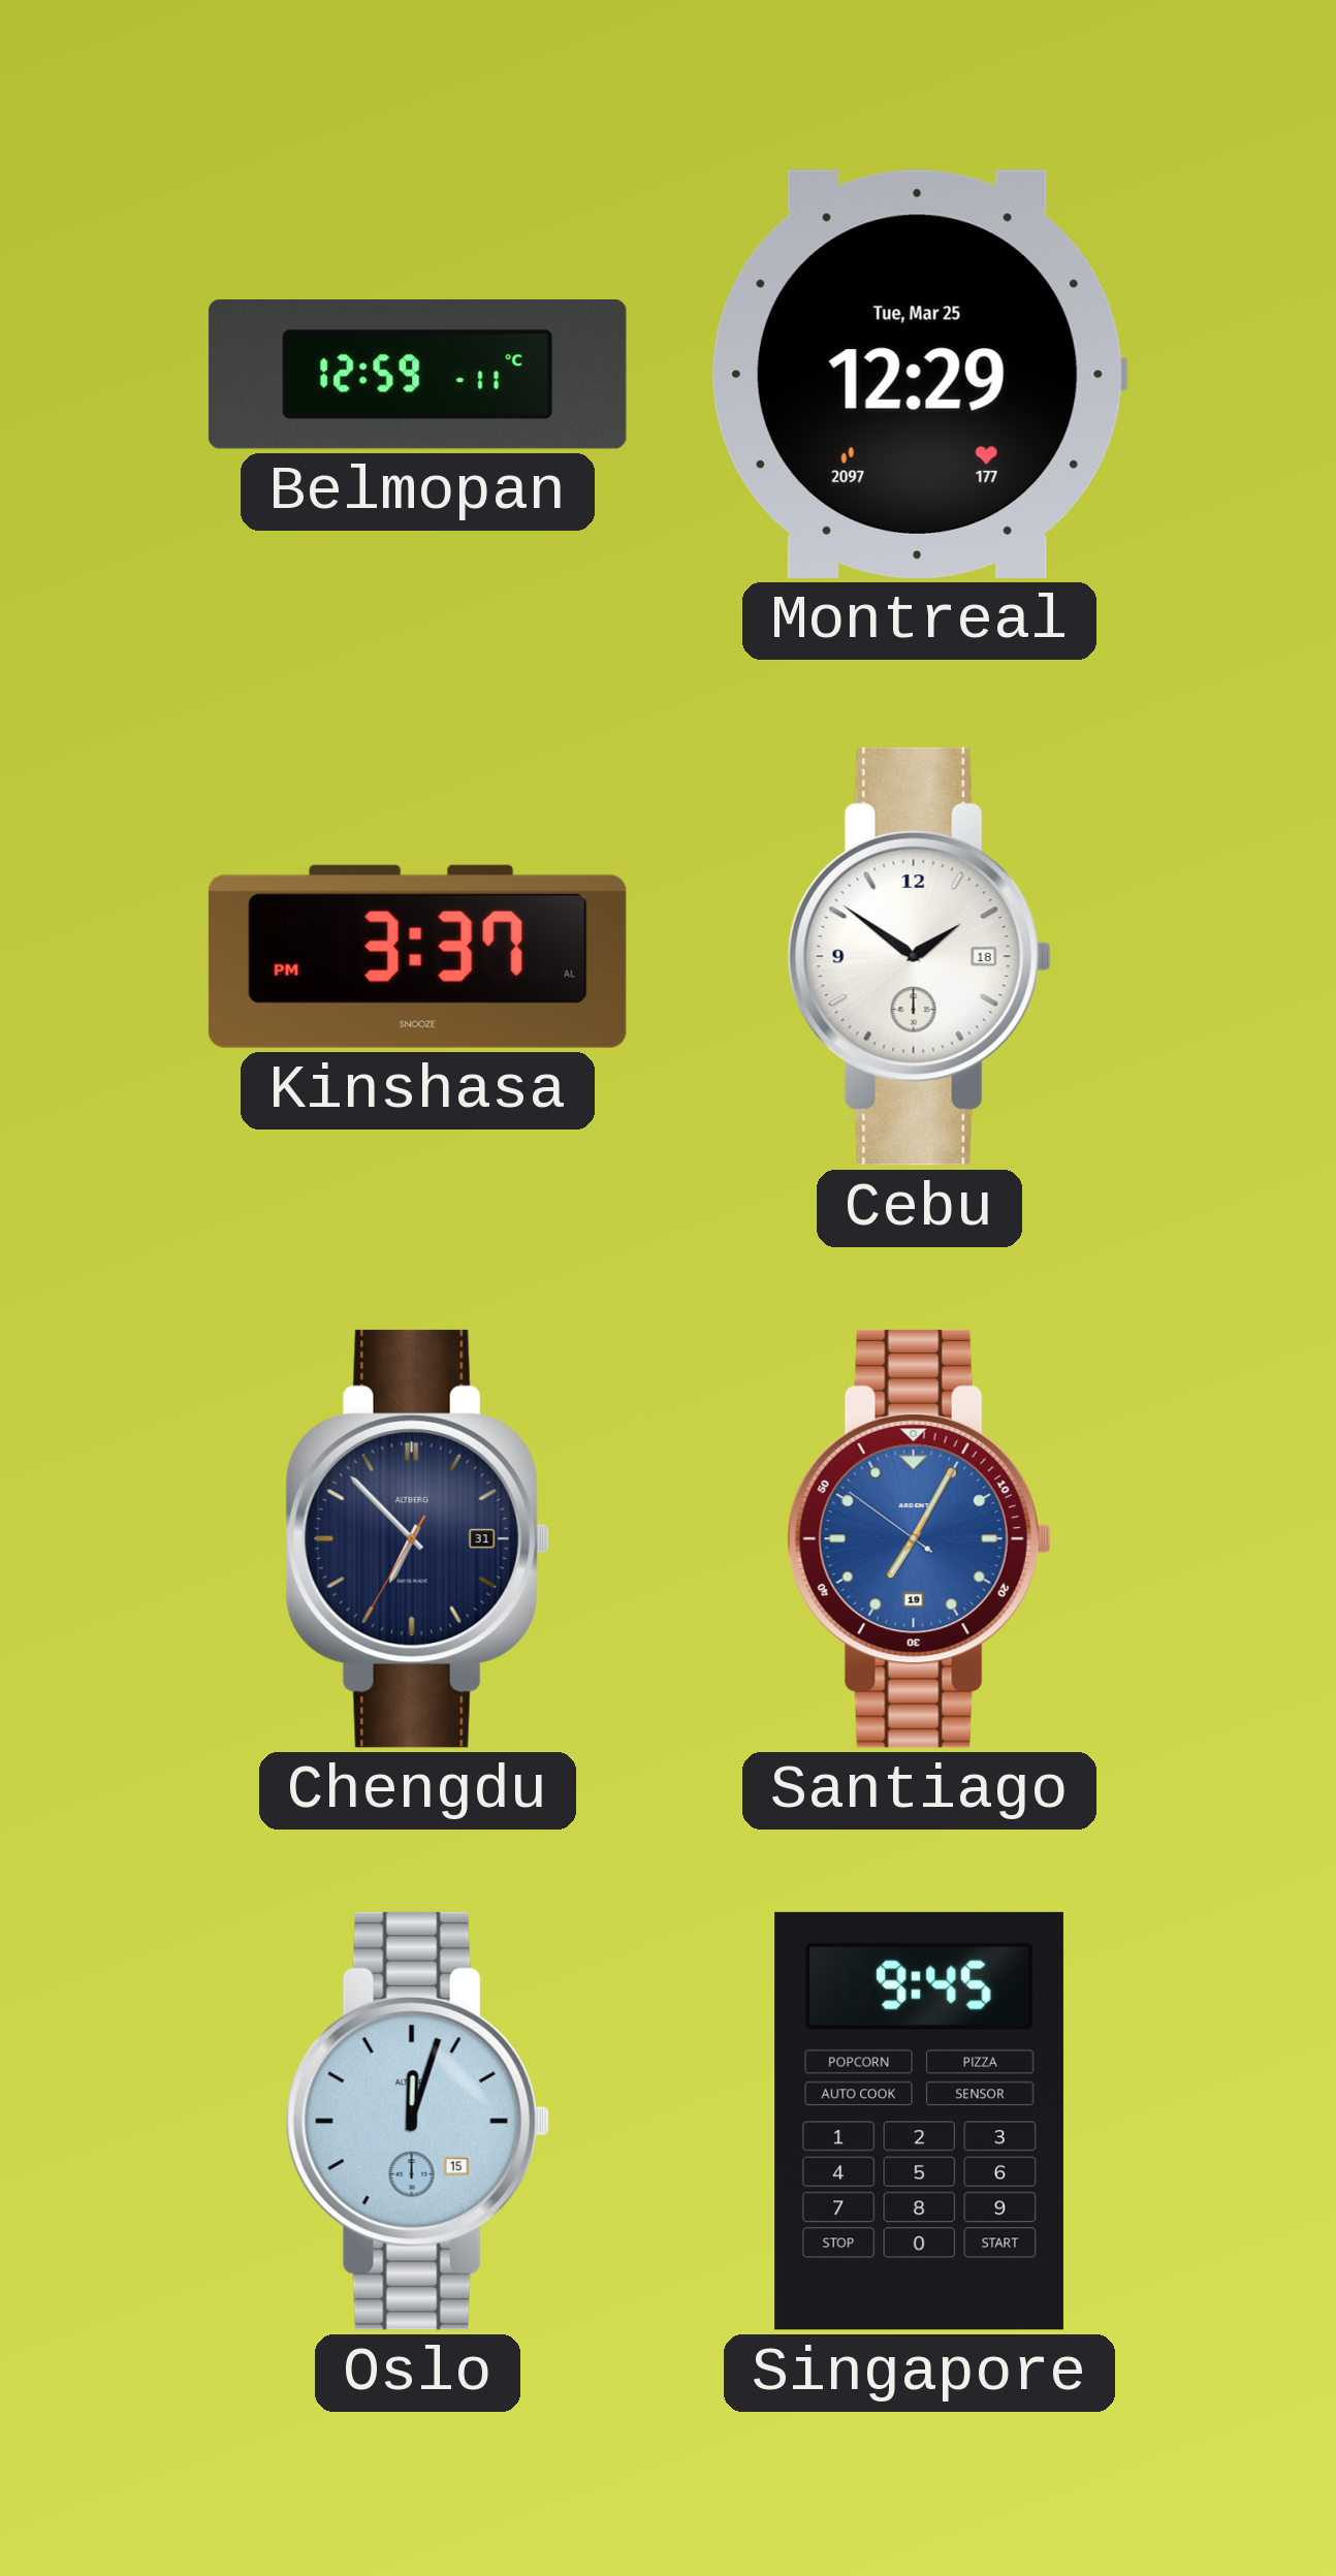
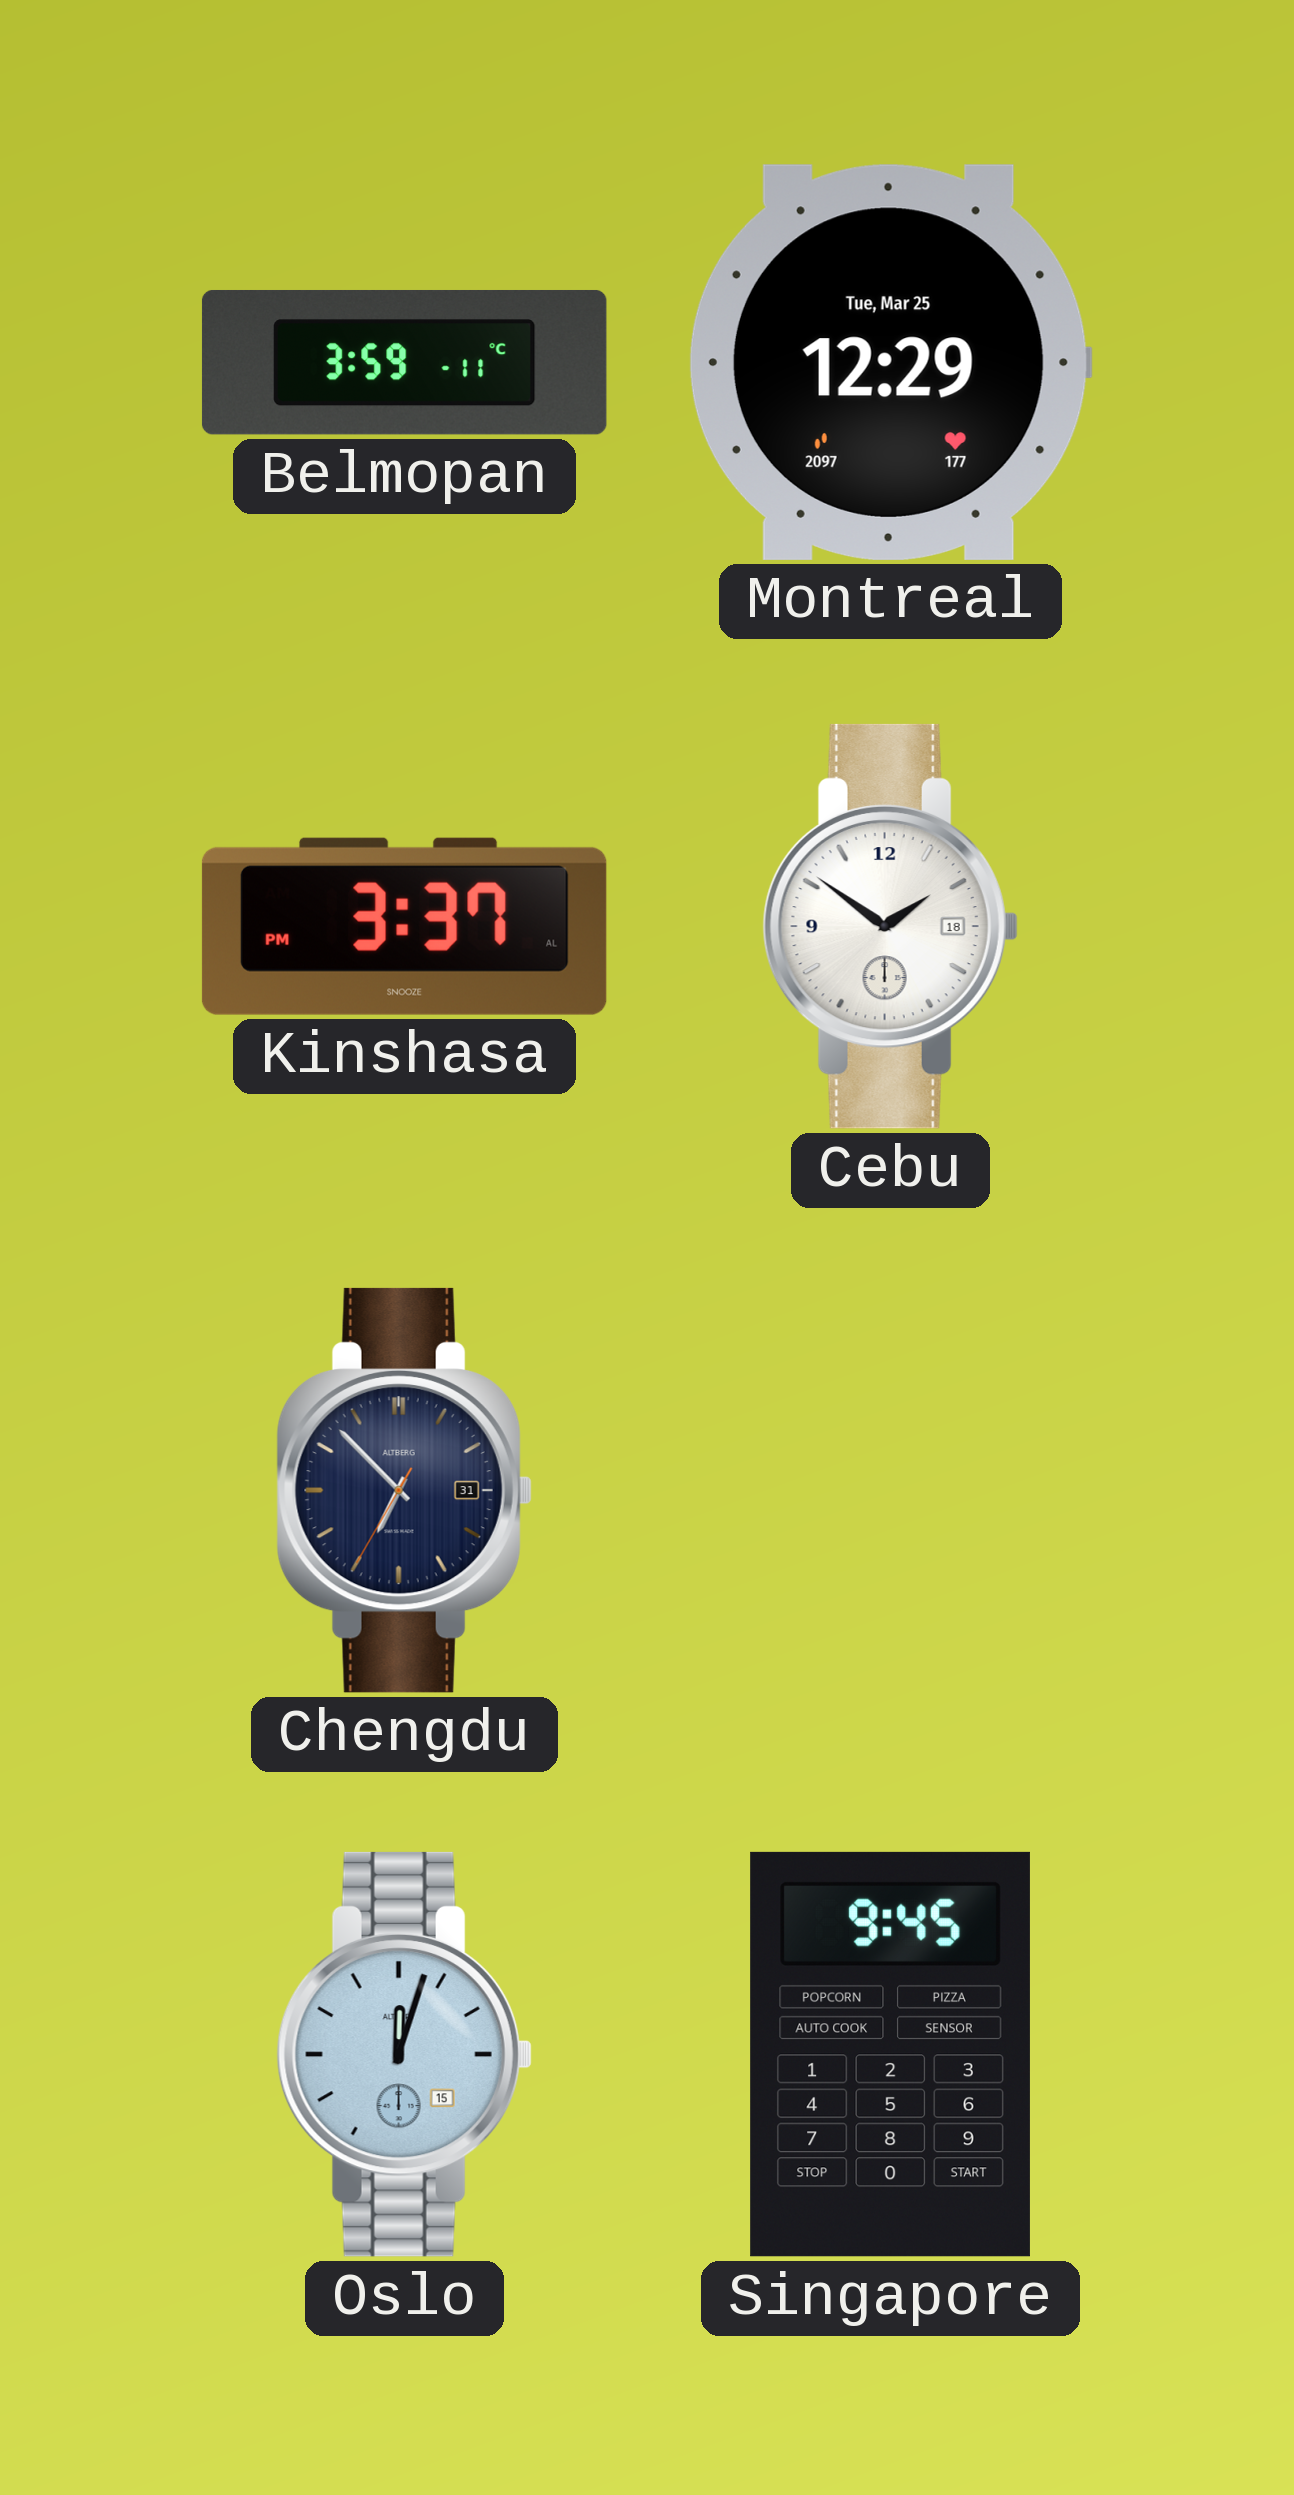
Belmopan: 12:59 -> 3:59
Santiago: 7:04 -> none
